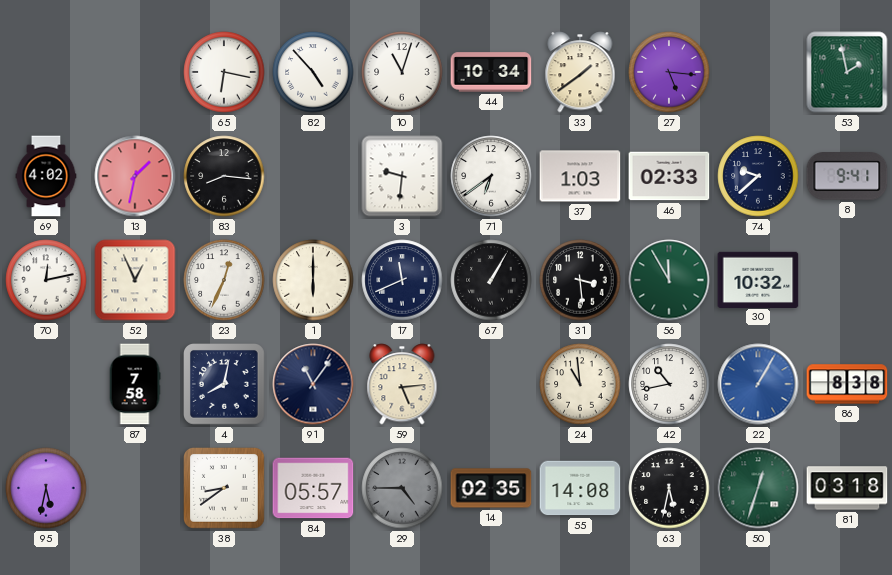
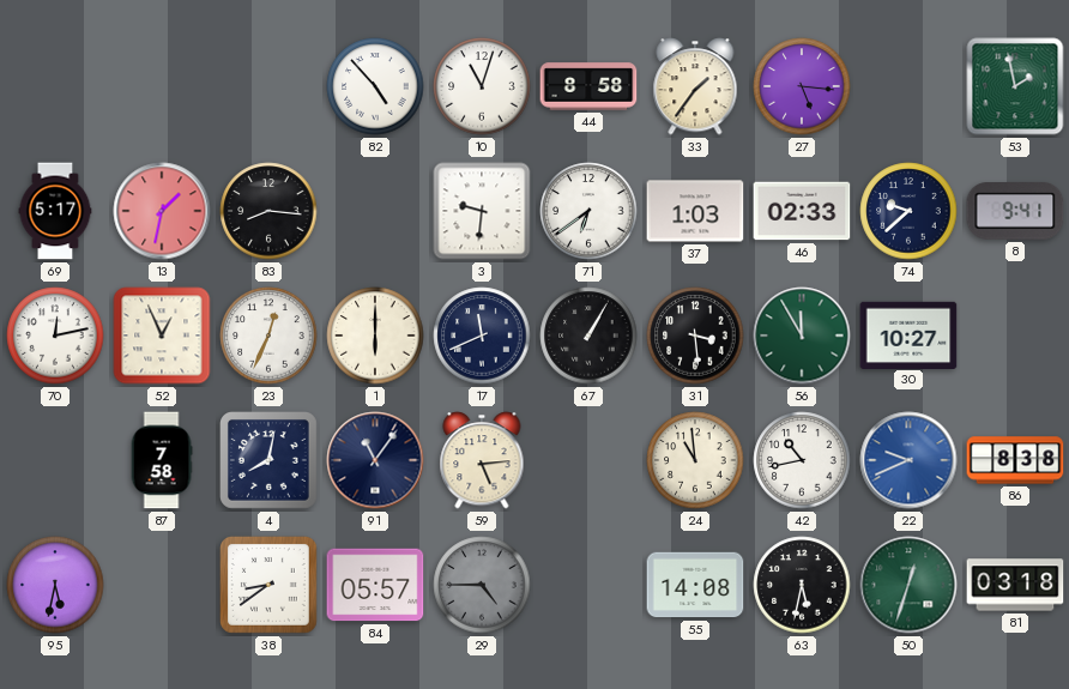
65: 6:17 -> none
44: 10:34 -> 8:58
33: 1:39 -> 1:36
69: 4:02 -> 5:17
30: 10:32 -> 10:27
22: 1:05 -> 9:41
14: 02:35 -> none
